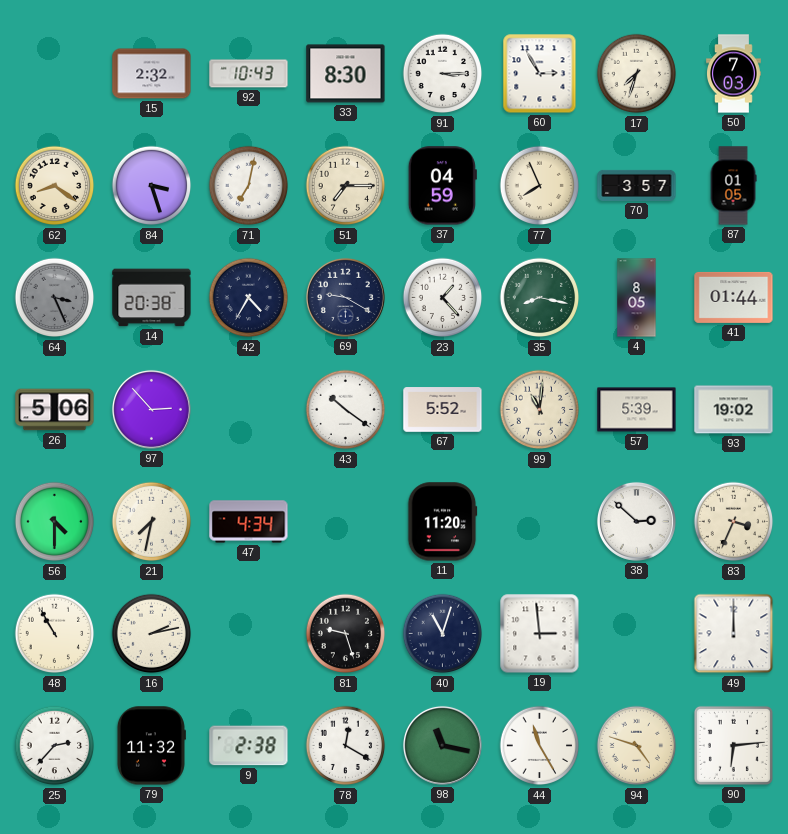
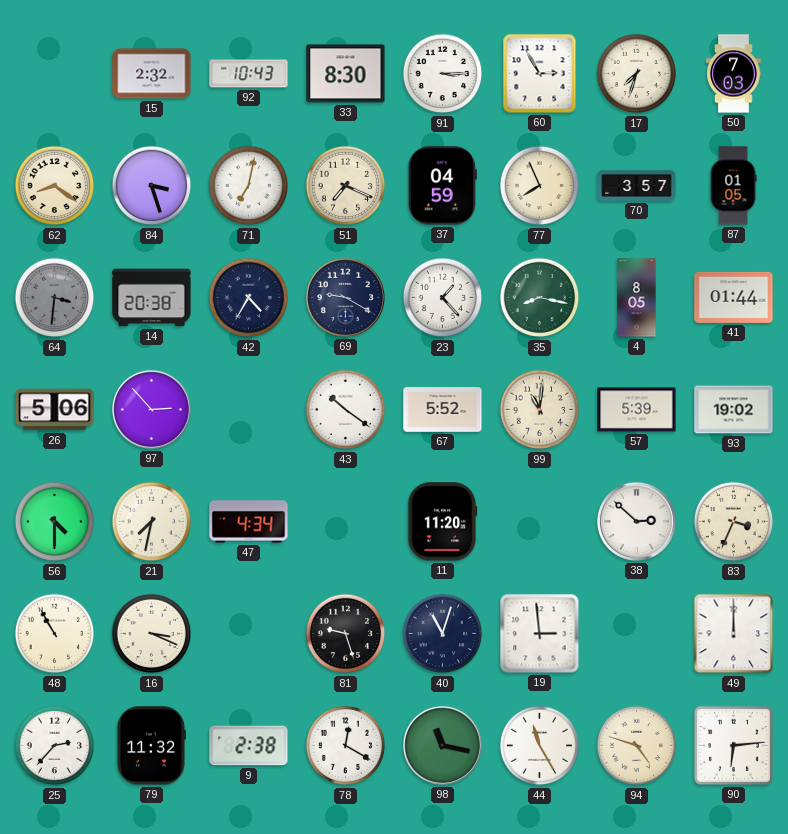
51: 7:15 -> 7:19
64: 3:26 -> 3:31
16: 2:13 -> 3:19
